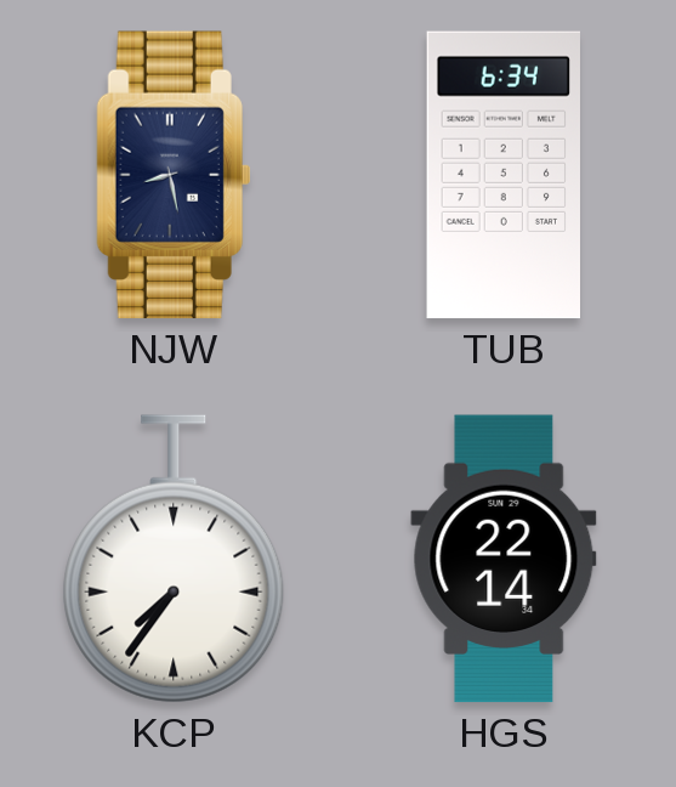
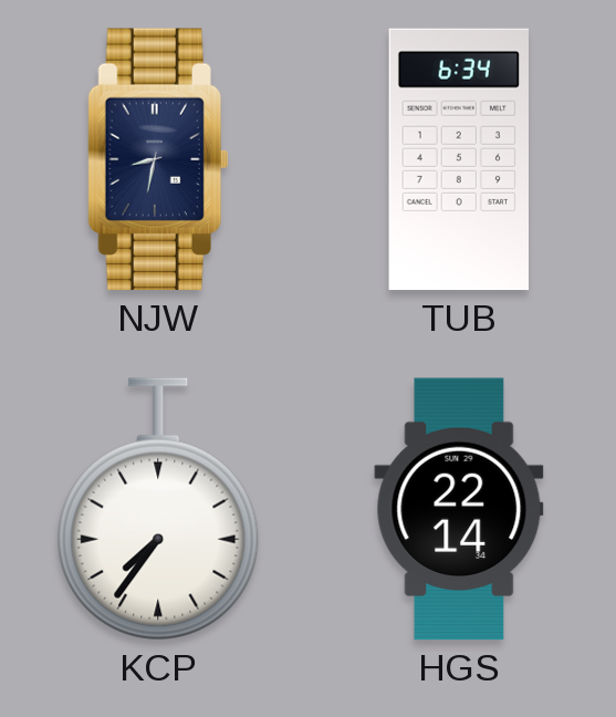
NJW: 8:28 -> 8:32
